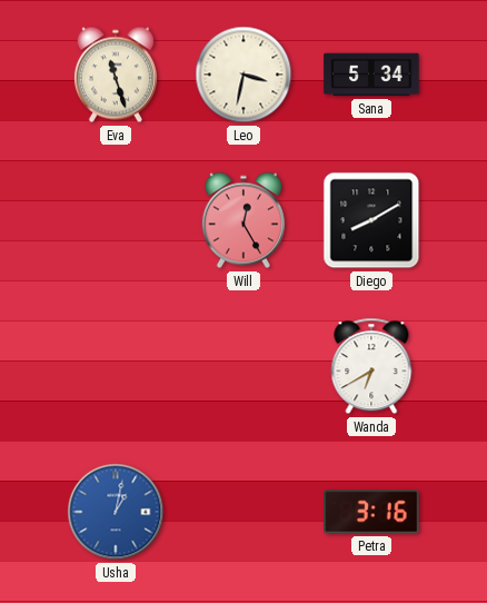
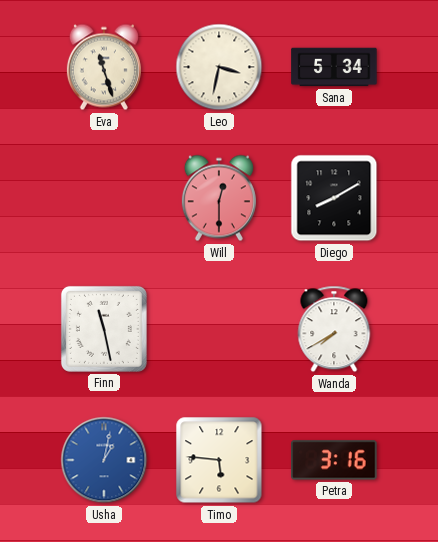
Will: 12:25 -> 12:30
Finn: none -> 11:28
Wanda: 6:40 -> 7:40
Timo: none -> 5:46
